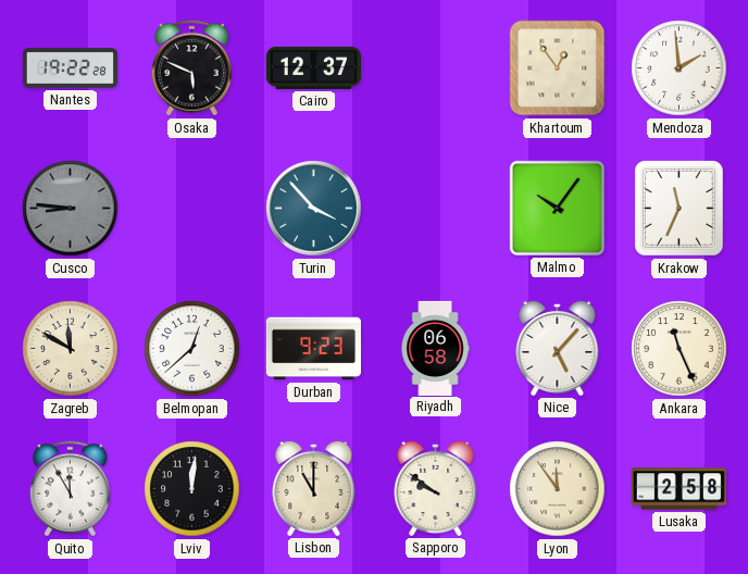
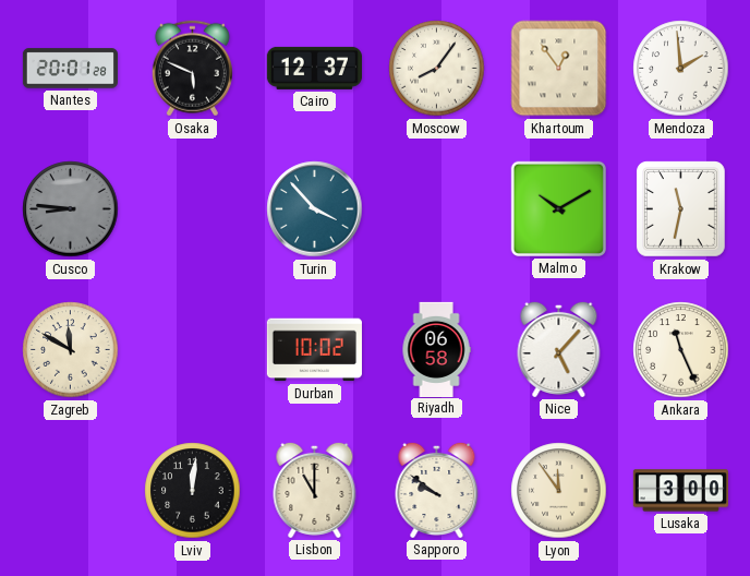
Nantes: 19:22 -> 20:01
Moscow: none -> 8:06
Malmo: 10:06 -> 10:10
Krakow: 11:34 -> 11:32
Belmopan: 12:38 -> none
Durban: 9:23 -> 10:02
Quito: 11:55 -> none
Lusaka: 2:58 -> 3:00
